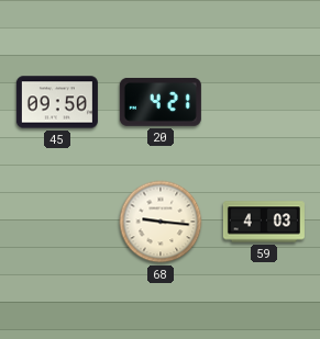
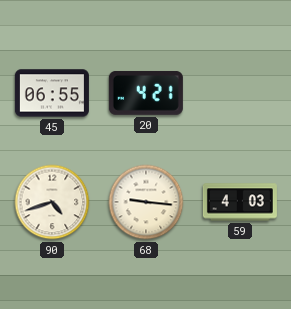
45: 09:50 -> 06:55
90: none -> 4:42
